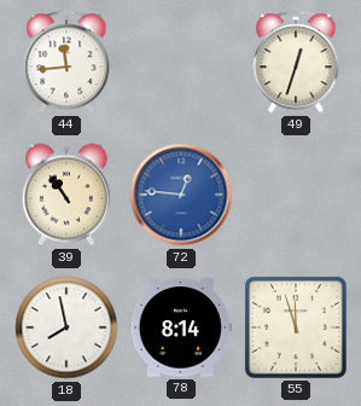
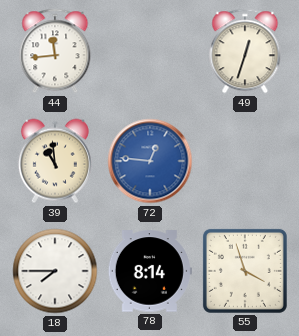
39: 10:54 -> 10:59
18: 7:58 -> 7:45
55: 11:57 -> 3:57
